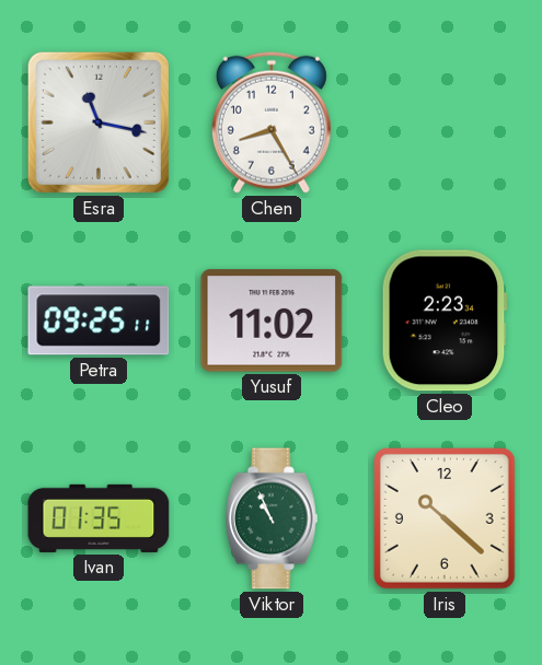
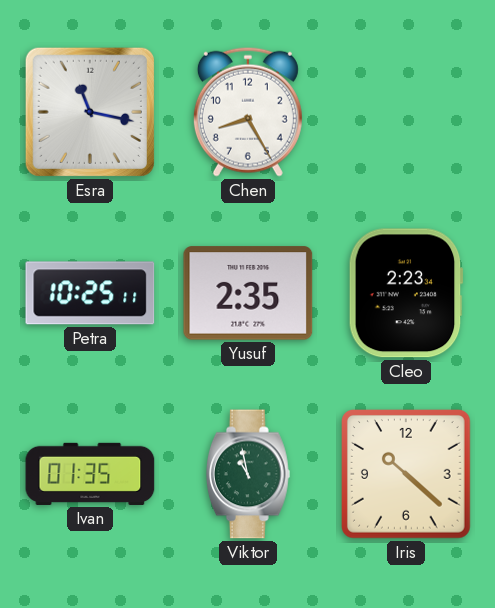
Petra: 09:25 -> 10:25
Yusuf: 11:02 -> 2:35
Viktor: 10:56 -> 10:58
